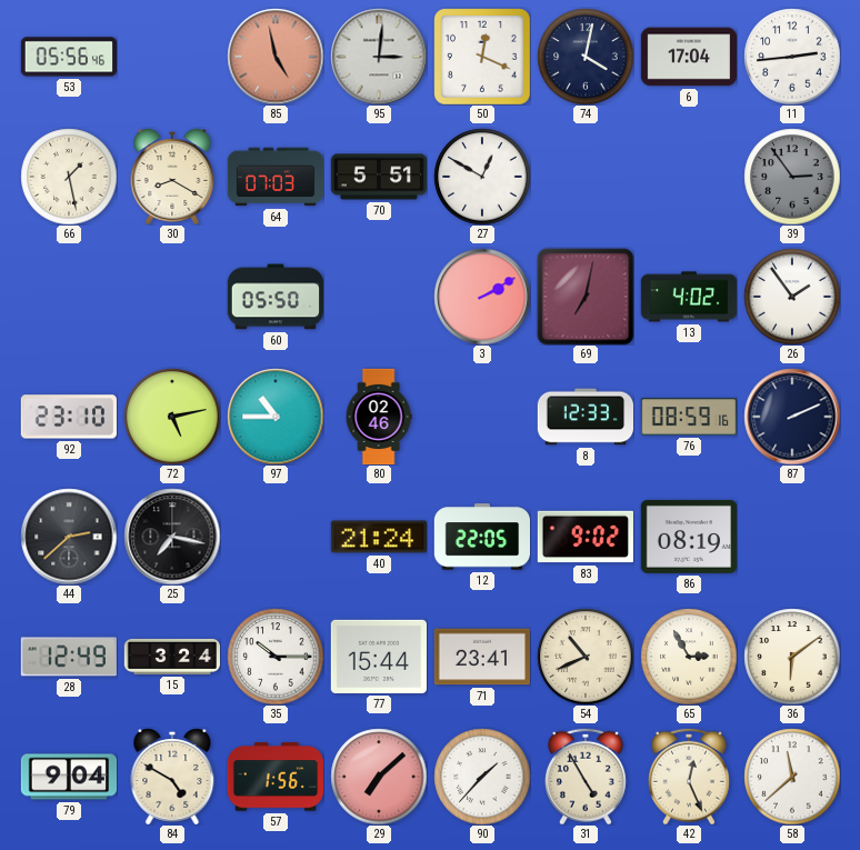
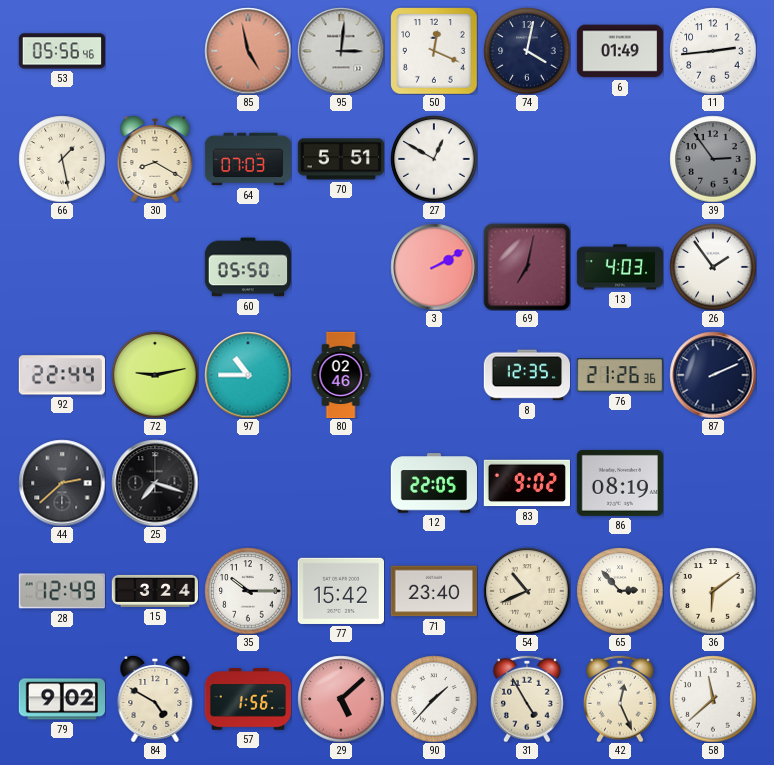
6: 17:04 -> 01:49
13: 4:02 -> 4:03
92: 23:10 -> 22:44
72: 5:13 -> 9:13
8: 12:33 -> 12:35
76: 08:59 -> 21:26
25: 7:17 -> 7:18
40: 21:24 -> none
77: 15:44 -> 15:42
71: 23:41 -> 23:40
65: 2:55 -> 2:53
79: 9:04 -> 9:02
29: 7:08 -> 5:08
